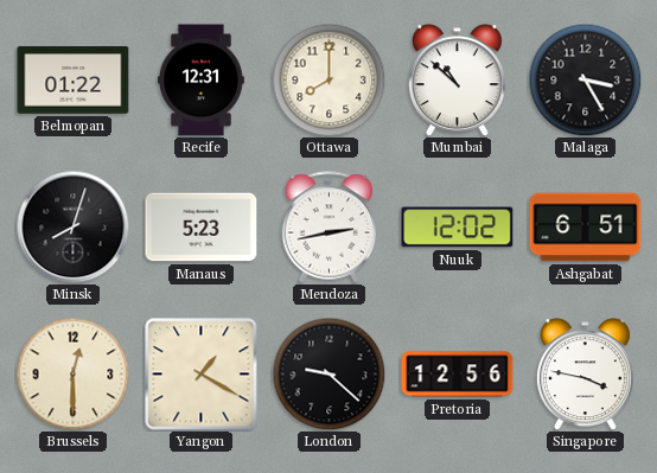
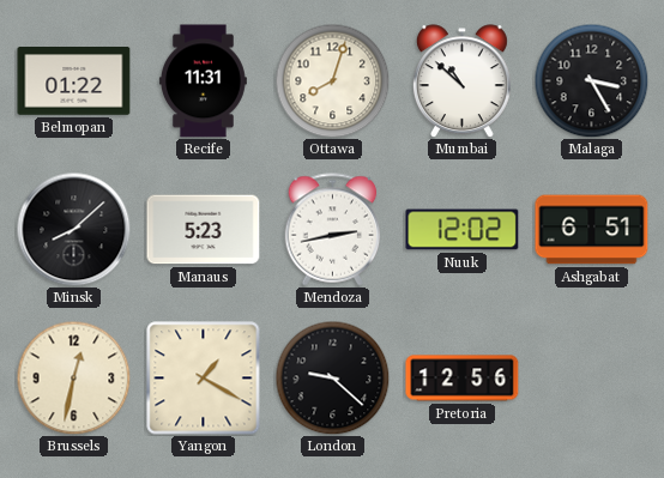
Recife: 12:31 -> 11:31
Ottawa: 8:00 -> 8:03
Minsk: 8:03 -> 8:08
Brussels: 12:30 -> 12:32
Singapore: 3:47 -> none
